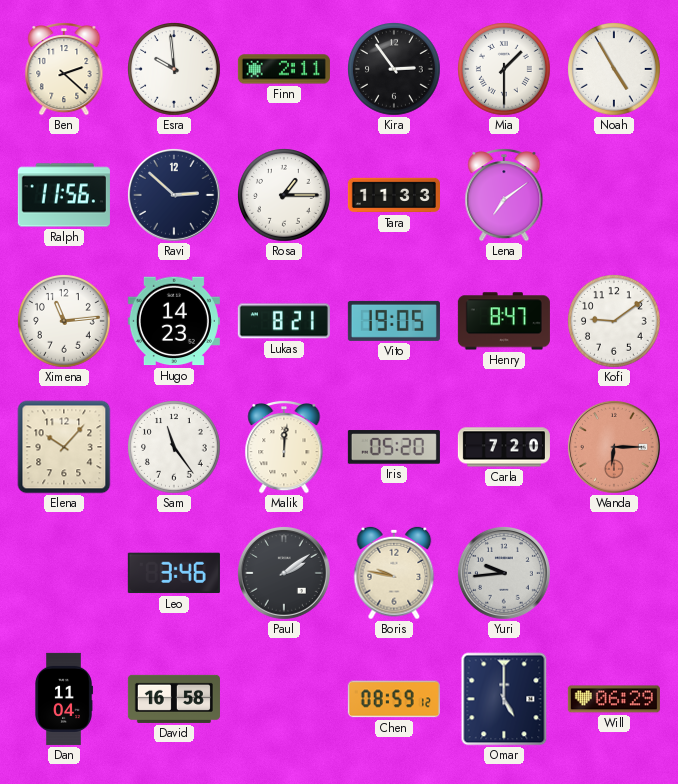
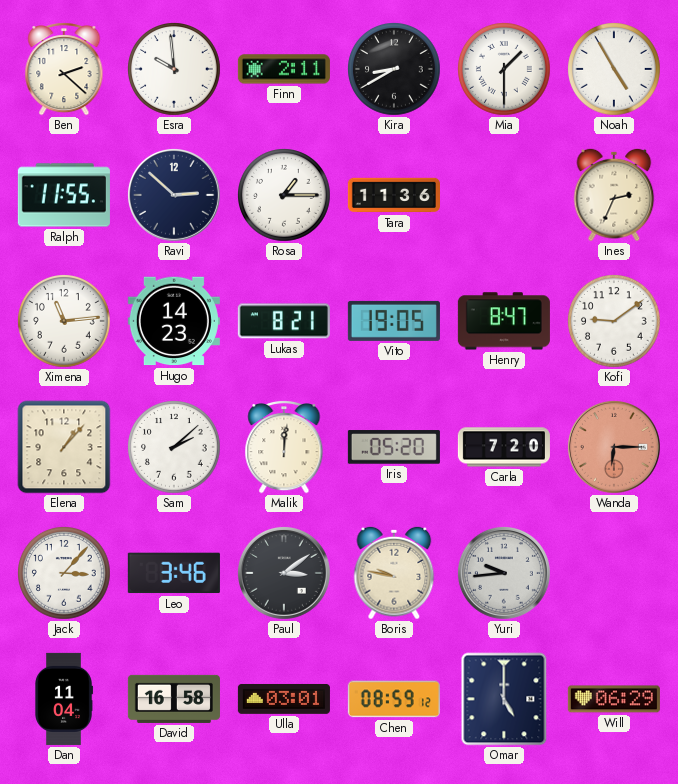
Kira: 2:54 -> 8:40
Ralph: 11:56 -> 11:55
Tara: 11:33 -> 11:36
Lena: 7:09 -> none
Ines: none -> 2:34
Elena: 10:07 -> 1:07
Sam: 11:24 -> 2:08
Jack: none -> 3:07
Paul: 2:09 -> 3:09
Ulla: none -> 03:01
